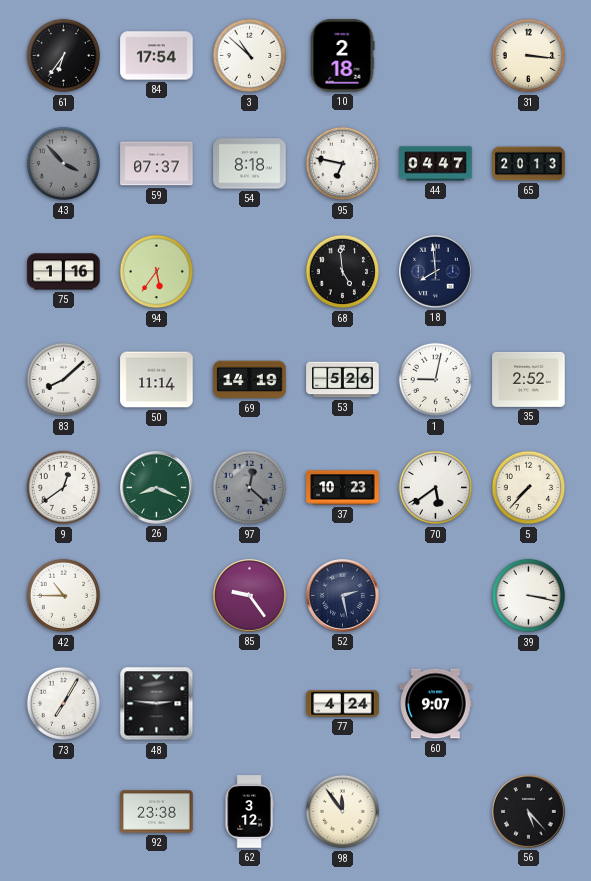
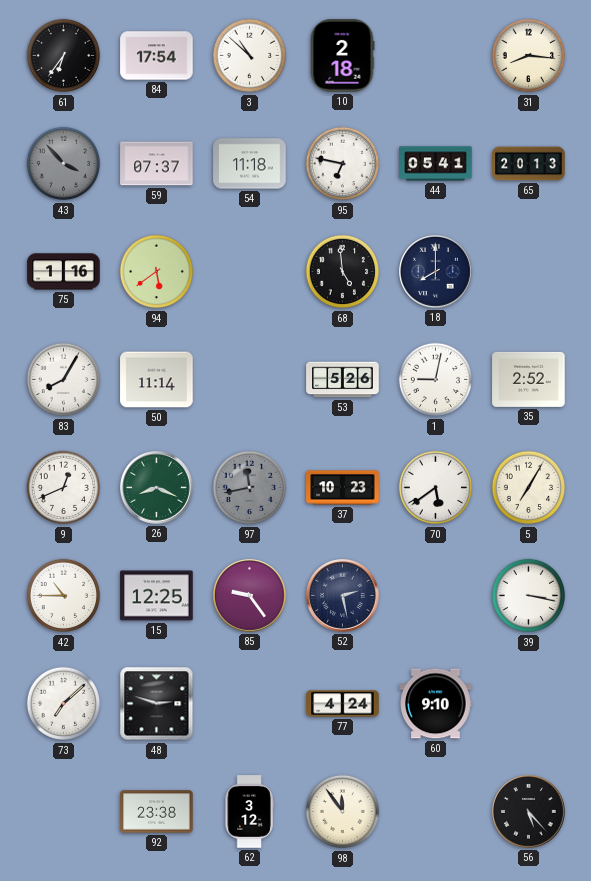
31: 3:16 -> 8:16
54: 8:18 -> 11:18
44: 04:47 -> 05:41
94: 5:36 -> 5:39
18: 7:59 -> 8:00
83: 8:08 -> 8:05
69: 14:19 -> none
9: 12:39 -> 12:41
97: 12:22 -> 11:43
5: 7:37 -> 7:05
15: none -> 12:25
73: 7:05 -> 7:08
48: 2:46 -> 2:48
60: 9:07 -> 9:10
